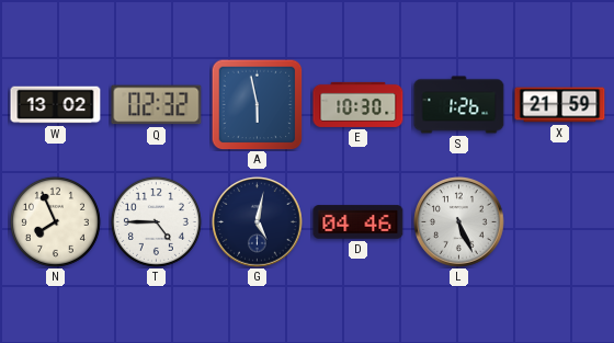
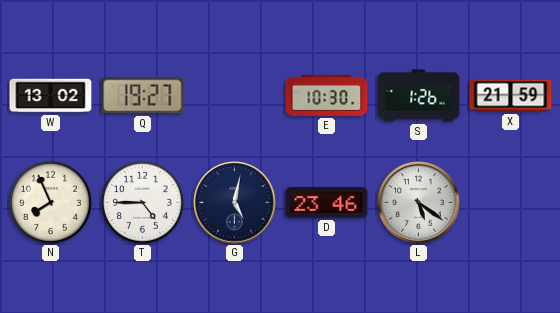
Q: 02:32 -> 19:27
A: 5:58 -> none
D: 04:46 -> 23:46
L: 5:26 -> 5:21
